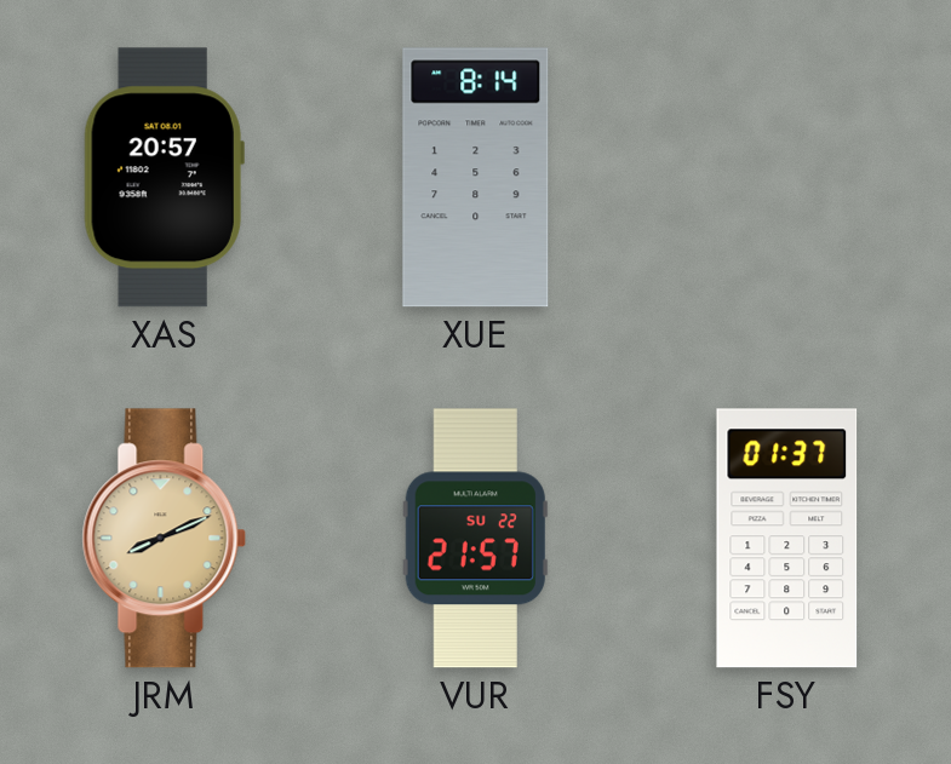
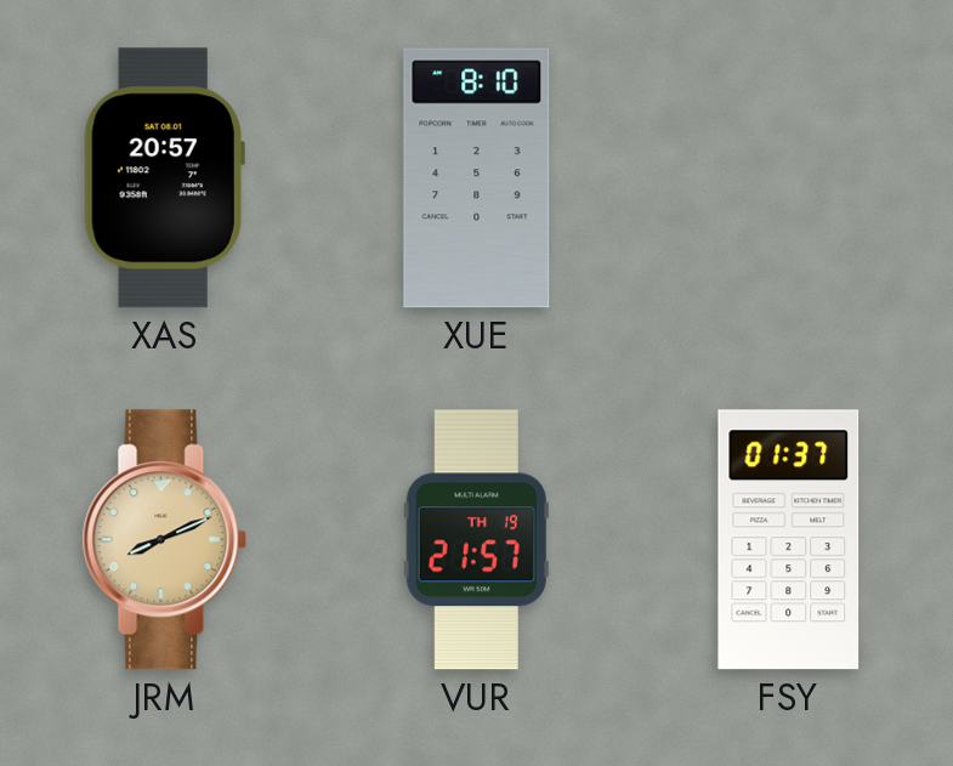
XUE: 8:14 -> 8:10
VUR date: SU 22 -> TH 19
